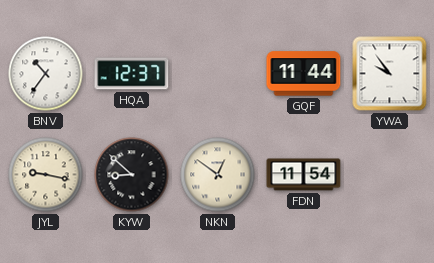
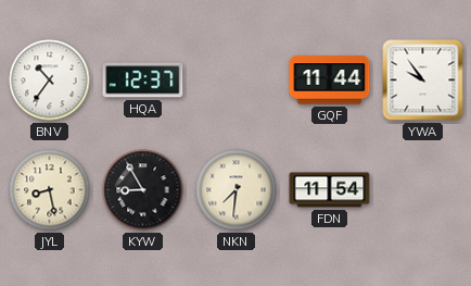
JYL: 9:17 -> 8:28
KYW: 8:52 -> 8:55
NKN: 12:51 -> 7:31
